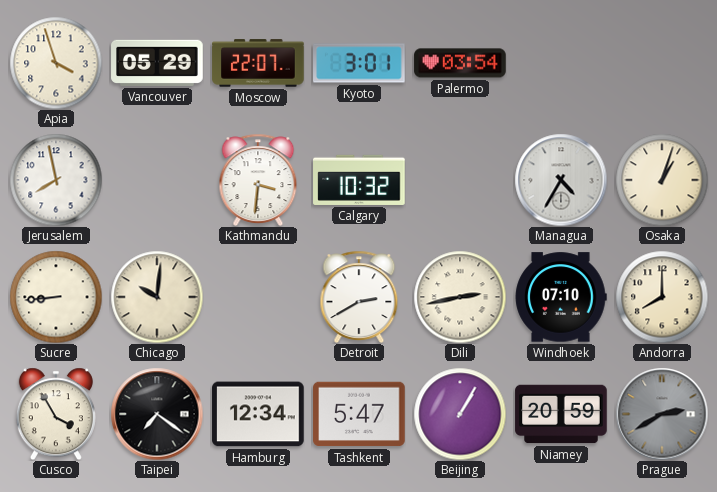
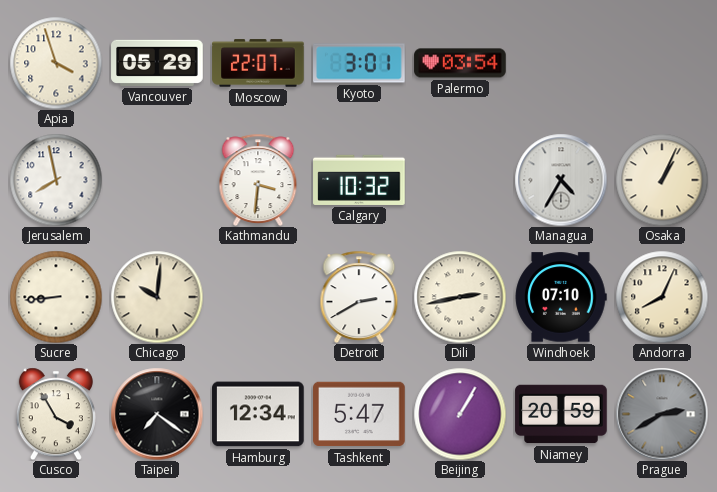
Osaka: 1:03 -> 1:04
Andorra: 8:00 -> 8:04
